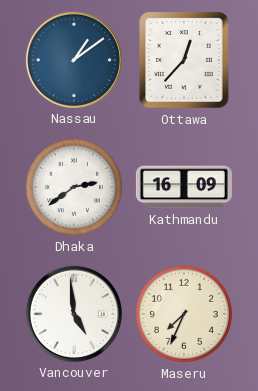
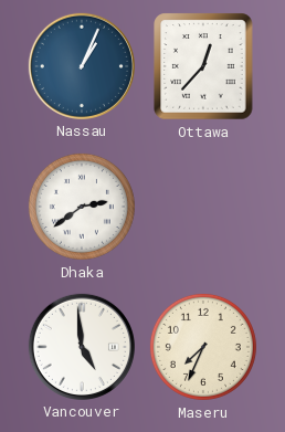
Nassau: 1:09 -> 1:04
Kathmandu: 16:09 -> none
